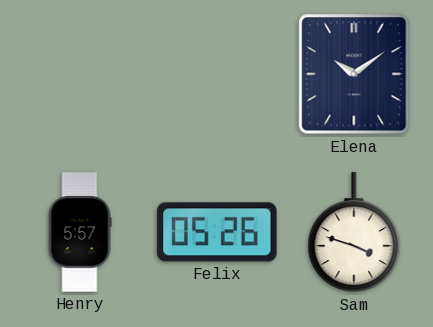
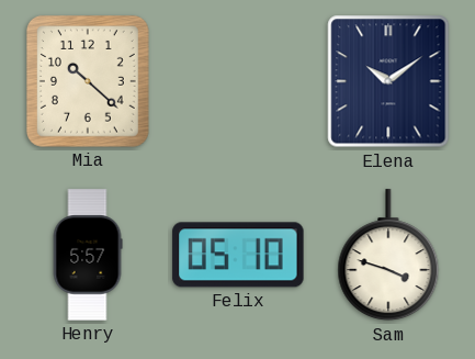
Mia: none -> 10:22
Felix: 05:26 -> 05:10
